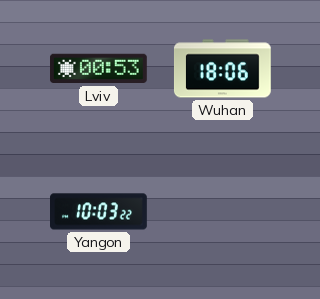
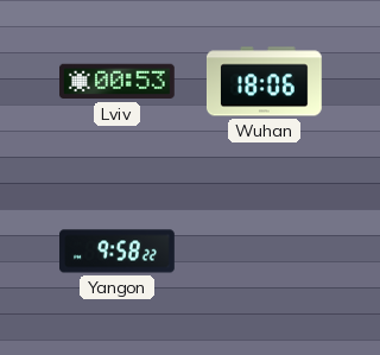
Yangon: 10:03 -> 9:58
